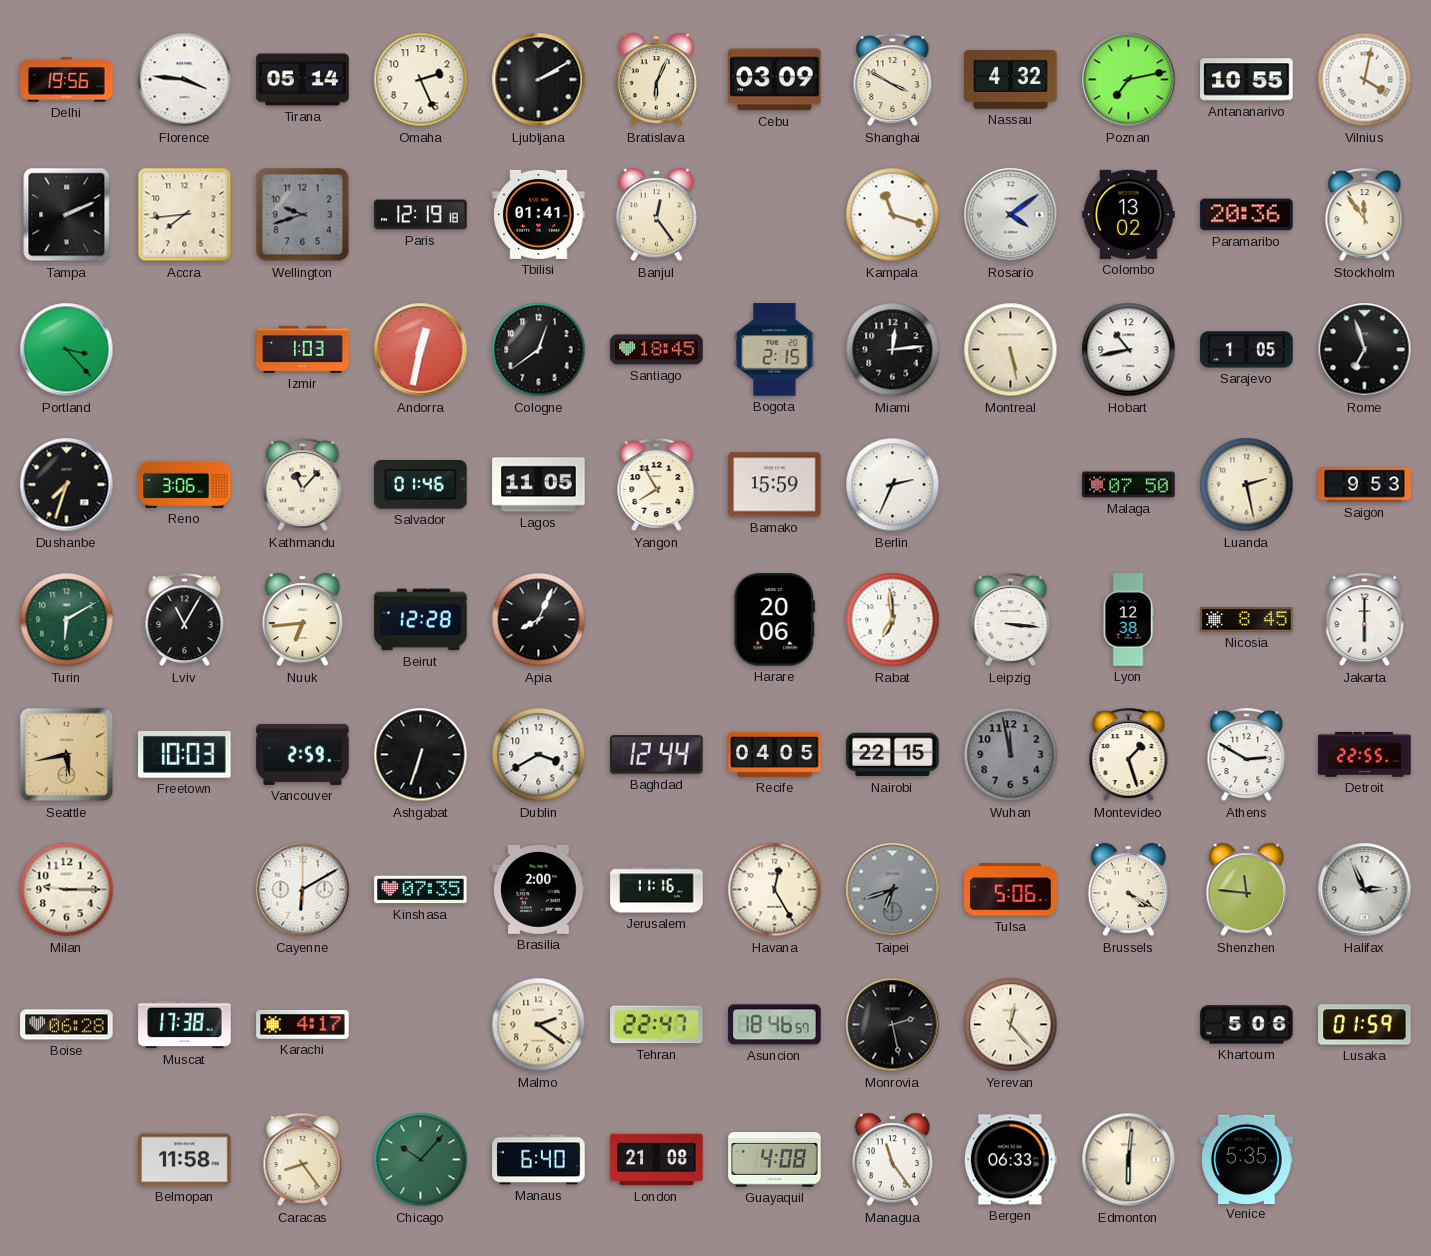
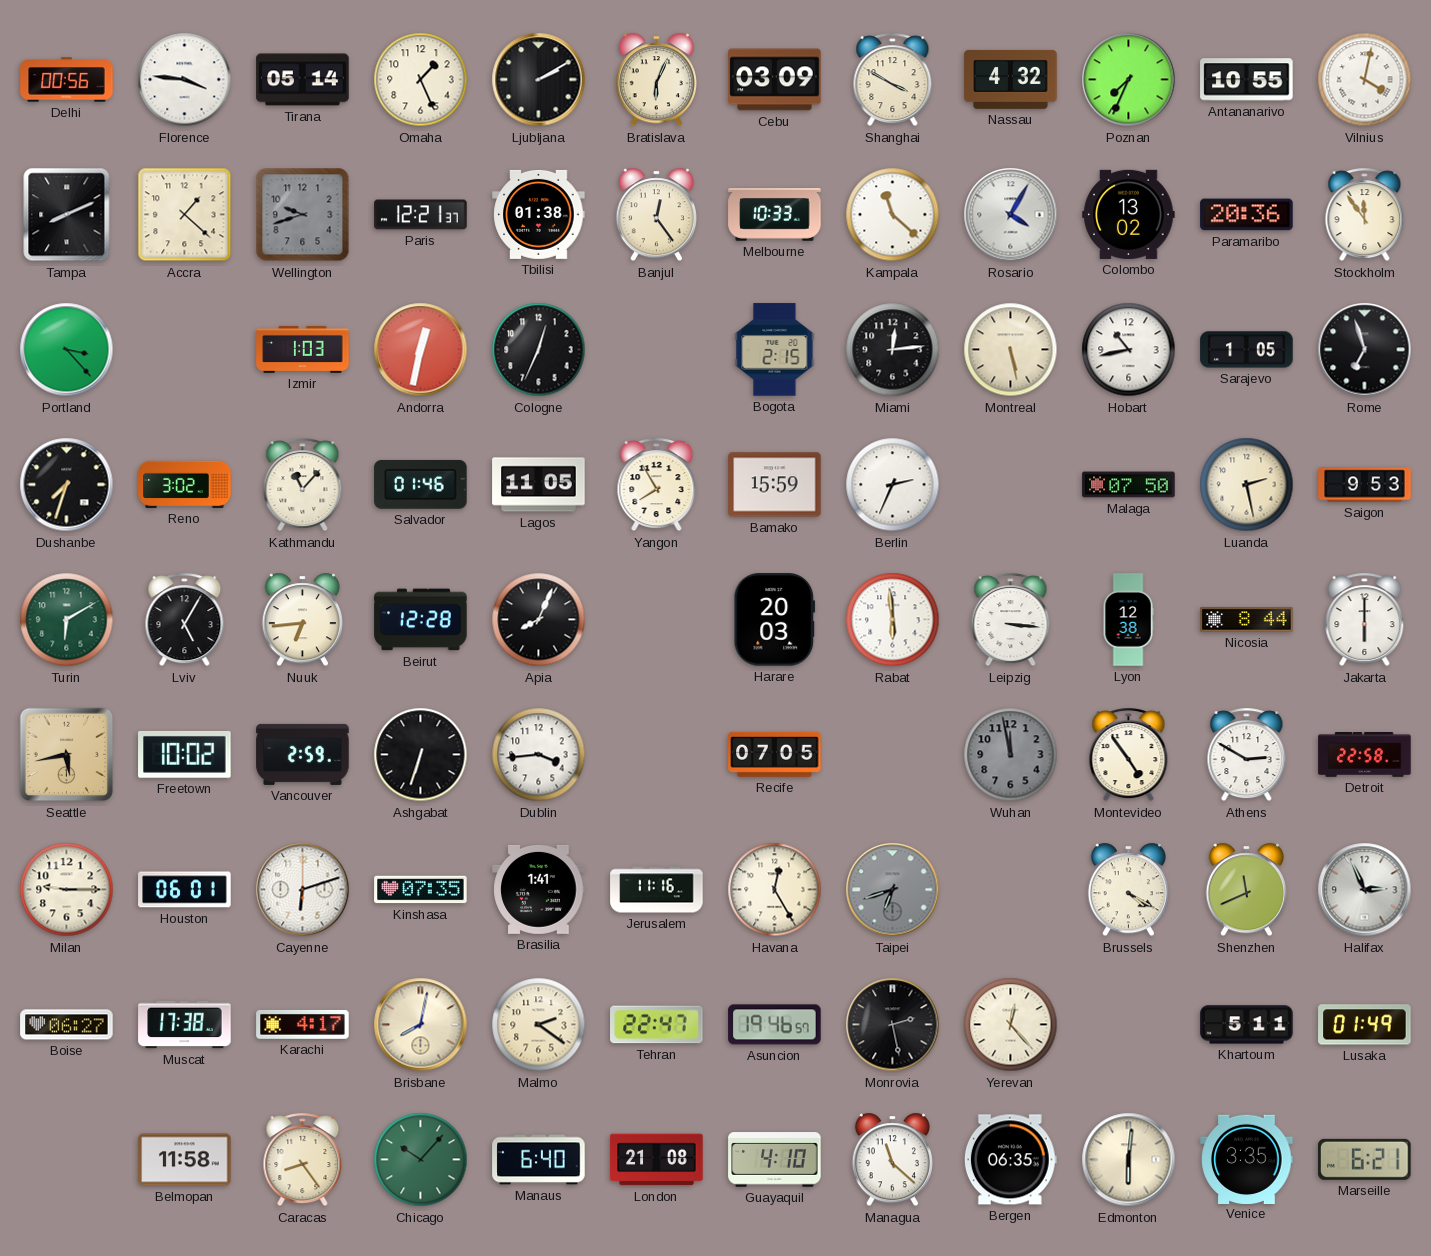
Delhi: 19:56 -> 00:56
Omaha: 2:26 -> 1:26
Poznan: 7:13 -> 7:34
Tampa: 2:11 -> 8:11
Accra: 7:44 -> 1:22
Paris: 12:19 -> 12:21
Tbilisi: 01:41 -> 01:38
Melbourne: none -> 10:33
Kampala: 11:18 -> 11:22
Rosario: 4:09 -> 4:05
Cologne: 12:39 -> 12:34
Santiago: 18:45 -> none
Reno: 3:06 -> 3:02
Lviv: 11:05 -> 5:05
Harare: 20:06 -> 20:03
Rabat: 6:59 -> 5:59
Nicosia: 8:45 -> 8:44
Freetown: 10:03 -> 10:02
Dublin: 3:40 -> 3:44
Baghdad: 12:44 -> none
Recife: 04:05 -> 07:05
Nairobi: 22:15 -> none
Montevideo: 1:27 -> 4:54
Detroit: 22:55 -> 22:58
Houston: none -> 06:01
Cayenne: 6:10 -> 6:12
Brasilia: 2:00 -> 1:41
Tulsa: 5:06 -> none
Shenzhen: 11:46 -> 11:41
Boise: 06:28 -> 06:27
Brisbane: none -> 8:02
Asuncion: 18:46 -> 19:46
Khartoum: 5:06 -> 5:11
Lusaka: 01:59 -> 01:49
Guayaquil: 4:08 -> 4:10
Managua: 11:24 -> 11:22
Bergen: 06:33 -> 06:35
Venice: 5:35 -> 3:35
Marseille: none -> 6:21
